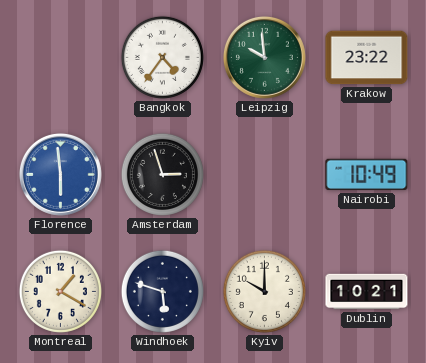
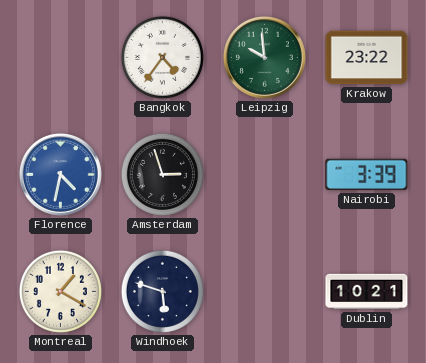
Florence: 5:59 -> 4:32
Nairobi: 10:49 -> 3:39
Kyiv: 10:00 -> none
